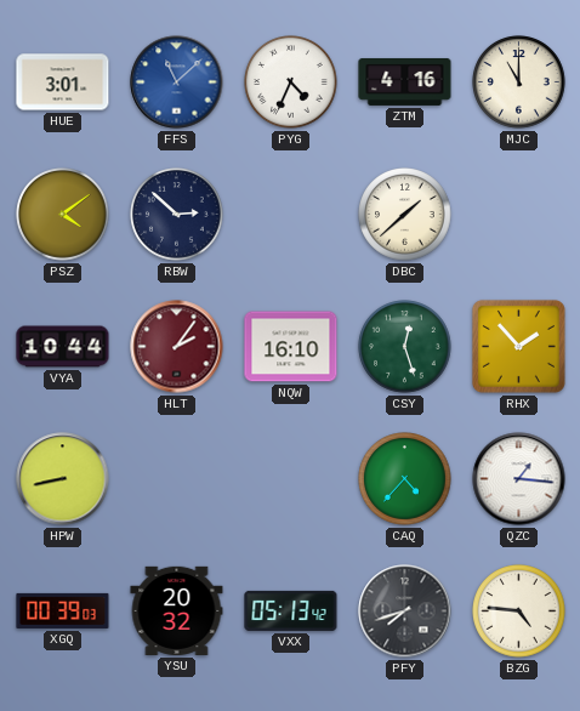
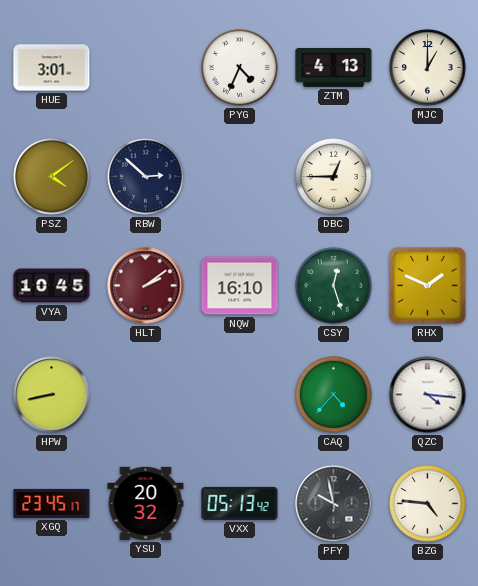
FFS: 11:08 -> none
ZTM: 4:16 -> 4:13
MJC: 11:00 -> 1:00
DBC: 1:38 -> 12:45
VYA: 10:44 -> 10:45
HLT: 2:06 -> 2:09
RHX: 1:53 -> 1:49
QZC: 1:16 -> 4:16
XGQ: 00:39 -> 23:45
PFY: 7:42 -> 9:58
